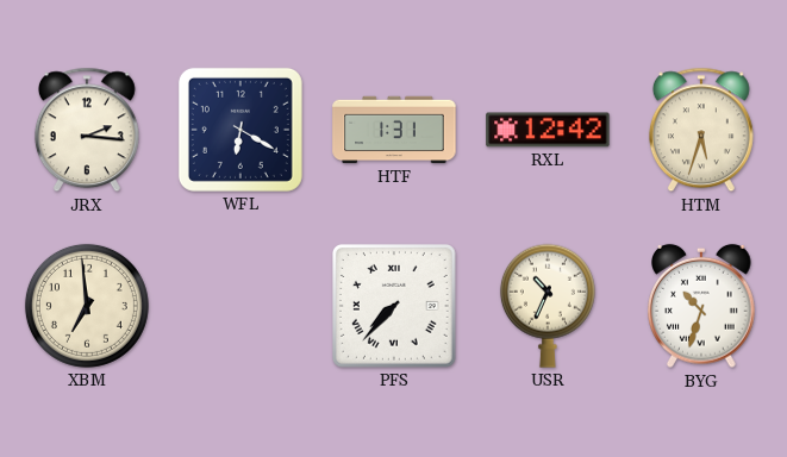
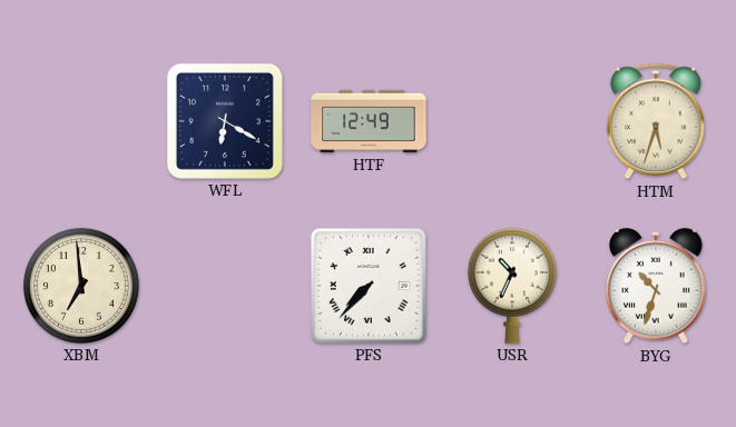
JRX: 2:16 -> none
HTF: 1:31 -> 12:49
RXL: 12:42 -> none
